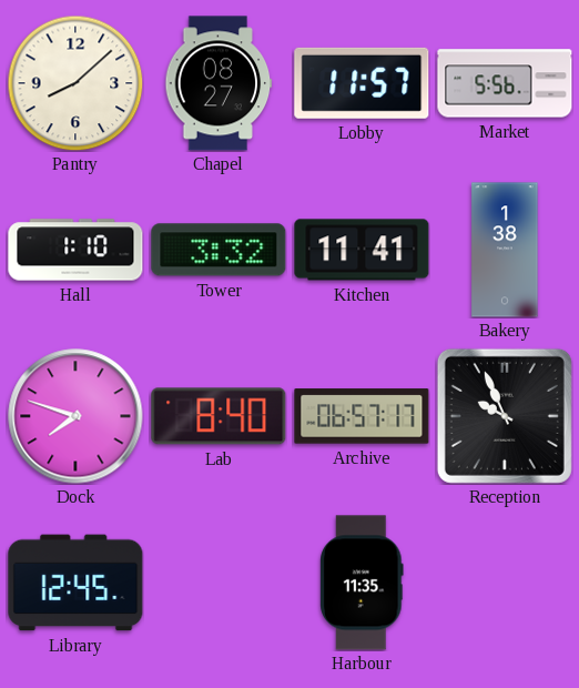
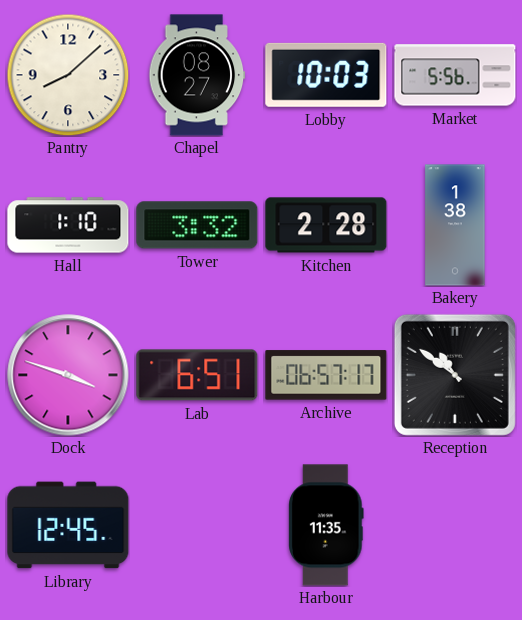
Lobby: 11:57 -> 10:03
Kitchen: 11:41 -> 2:28
Dock: 7:48 -> 3:48
Lab: 8:40 -> 6:51
Reception: 9:56 -> 10:51
